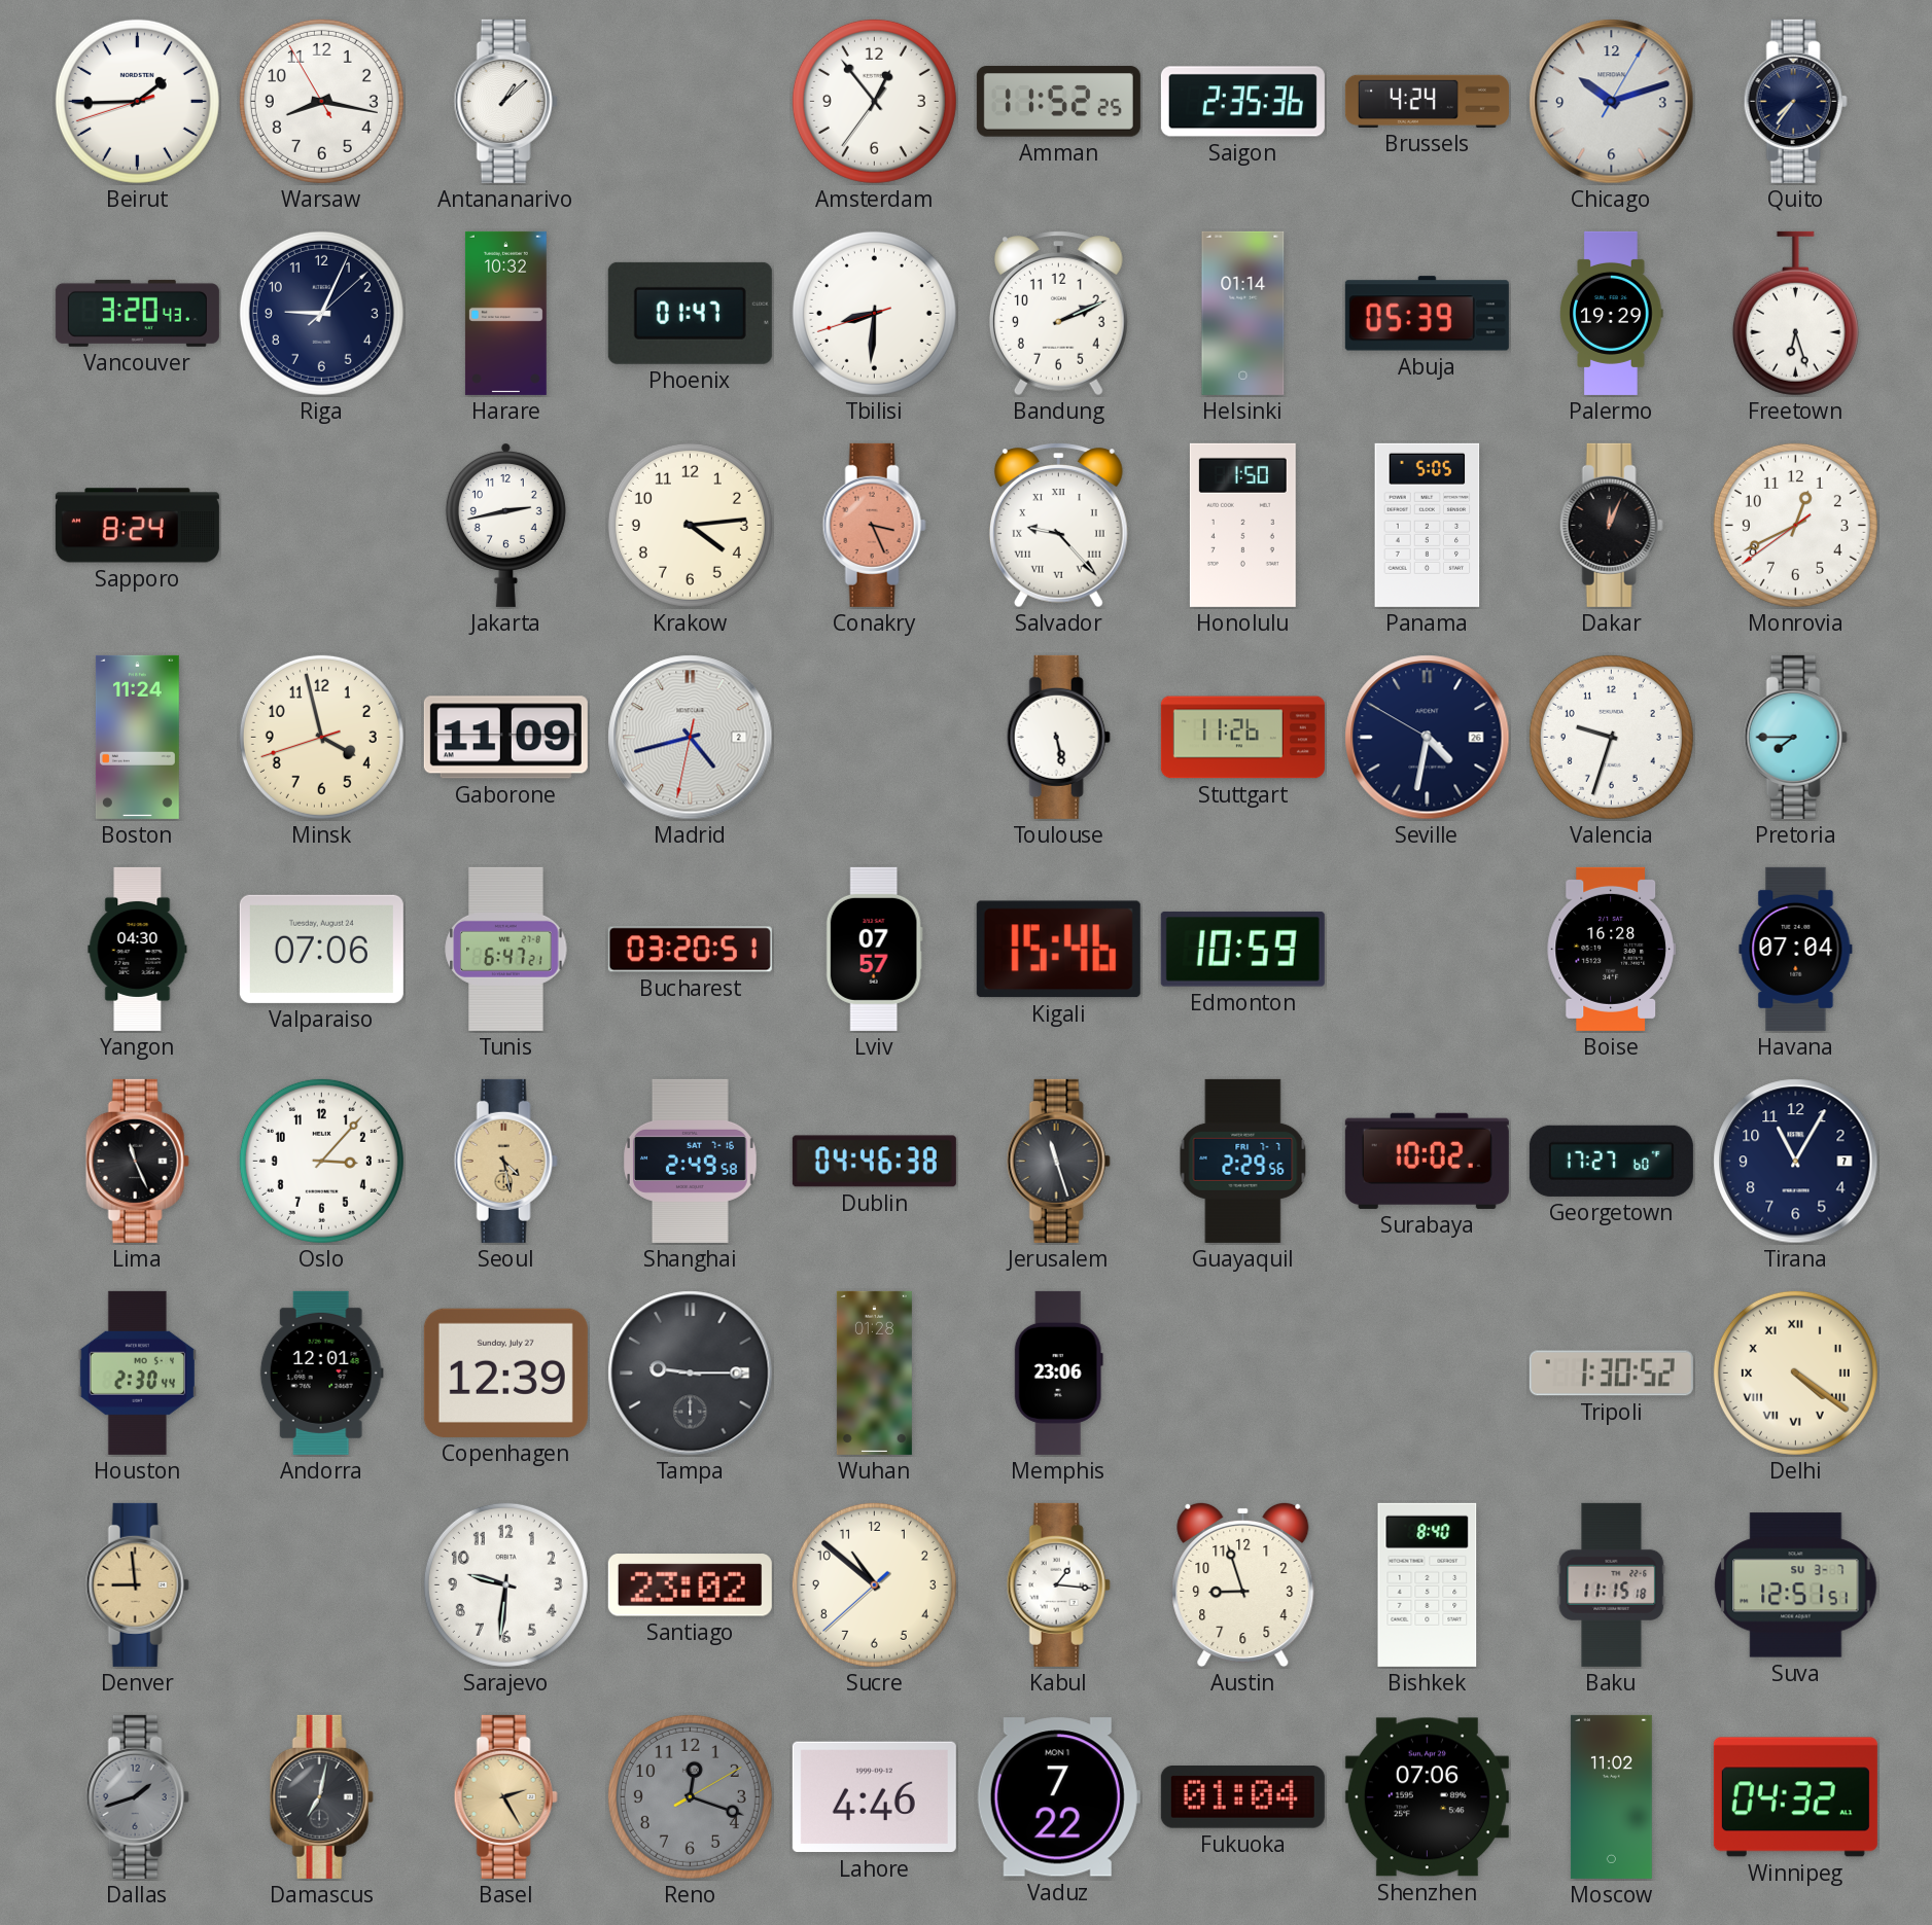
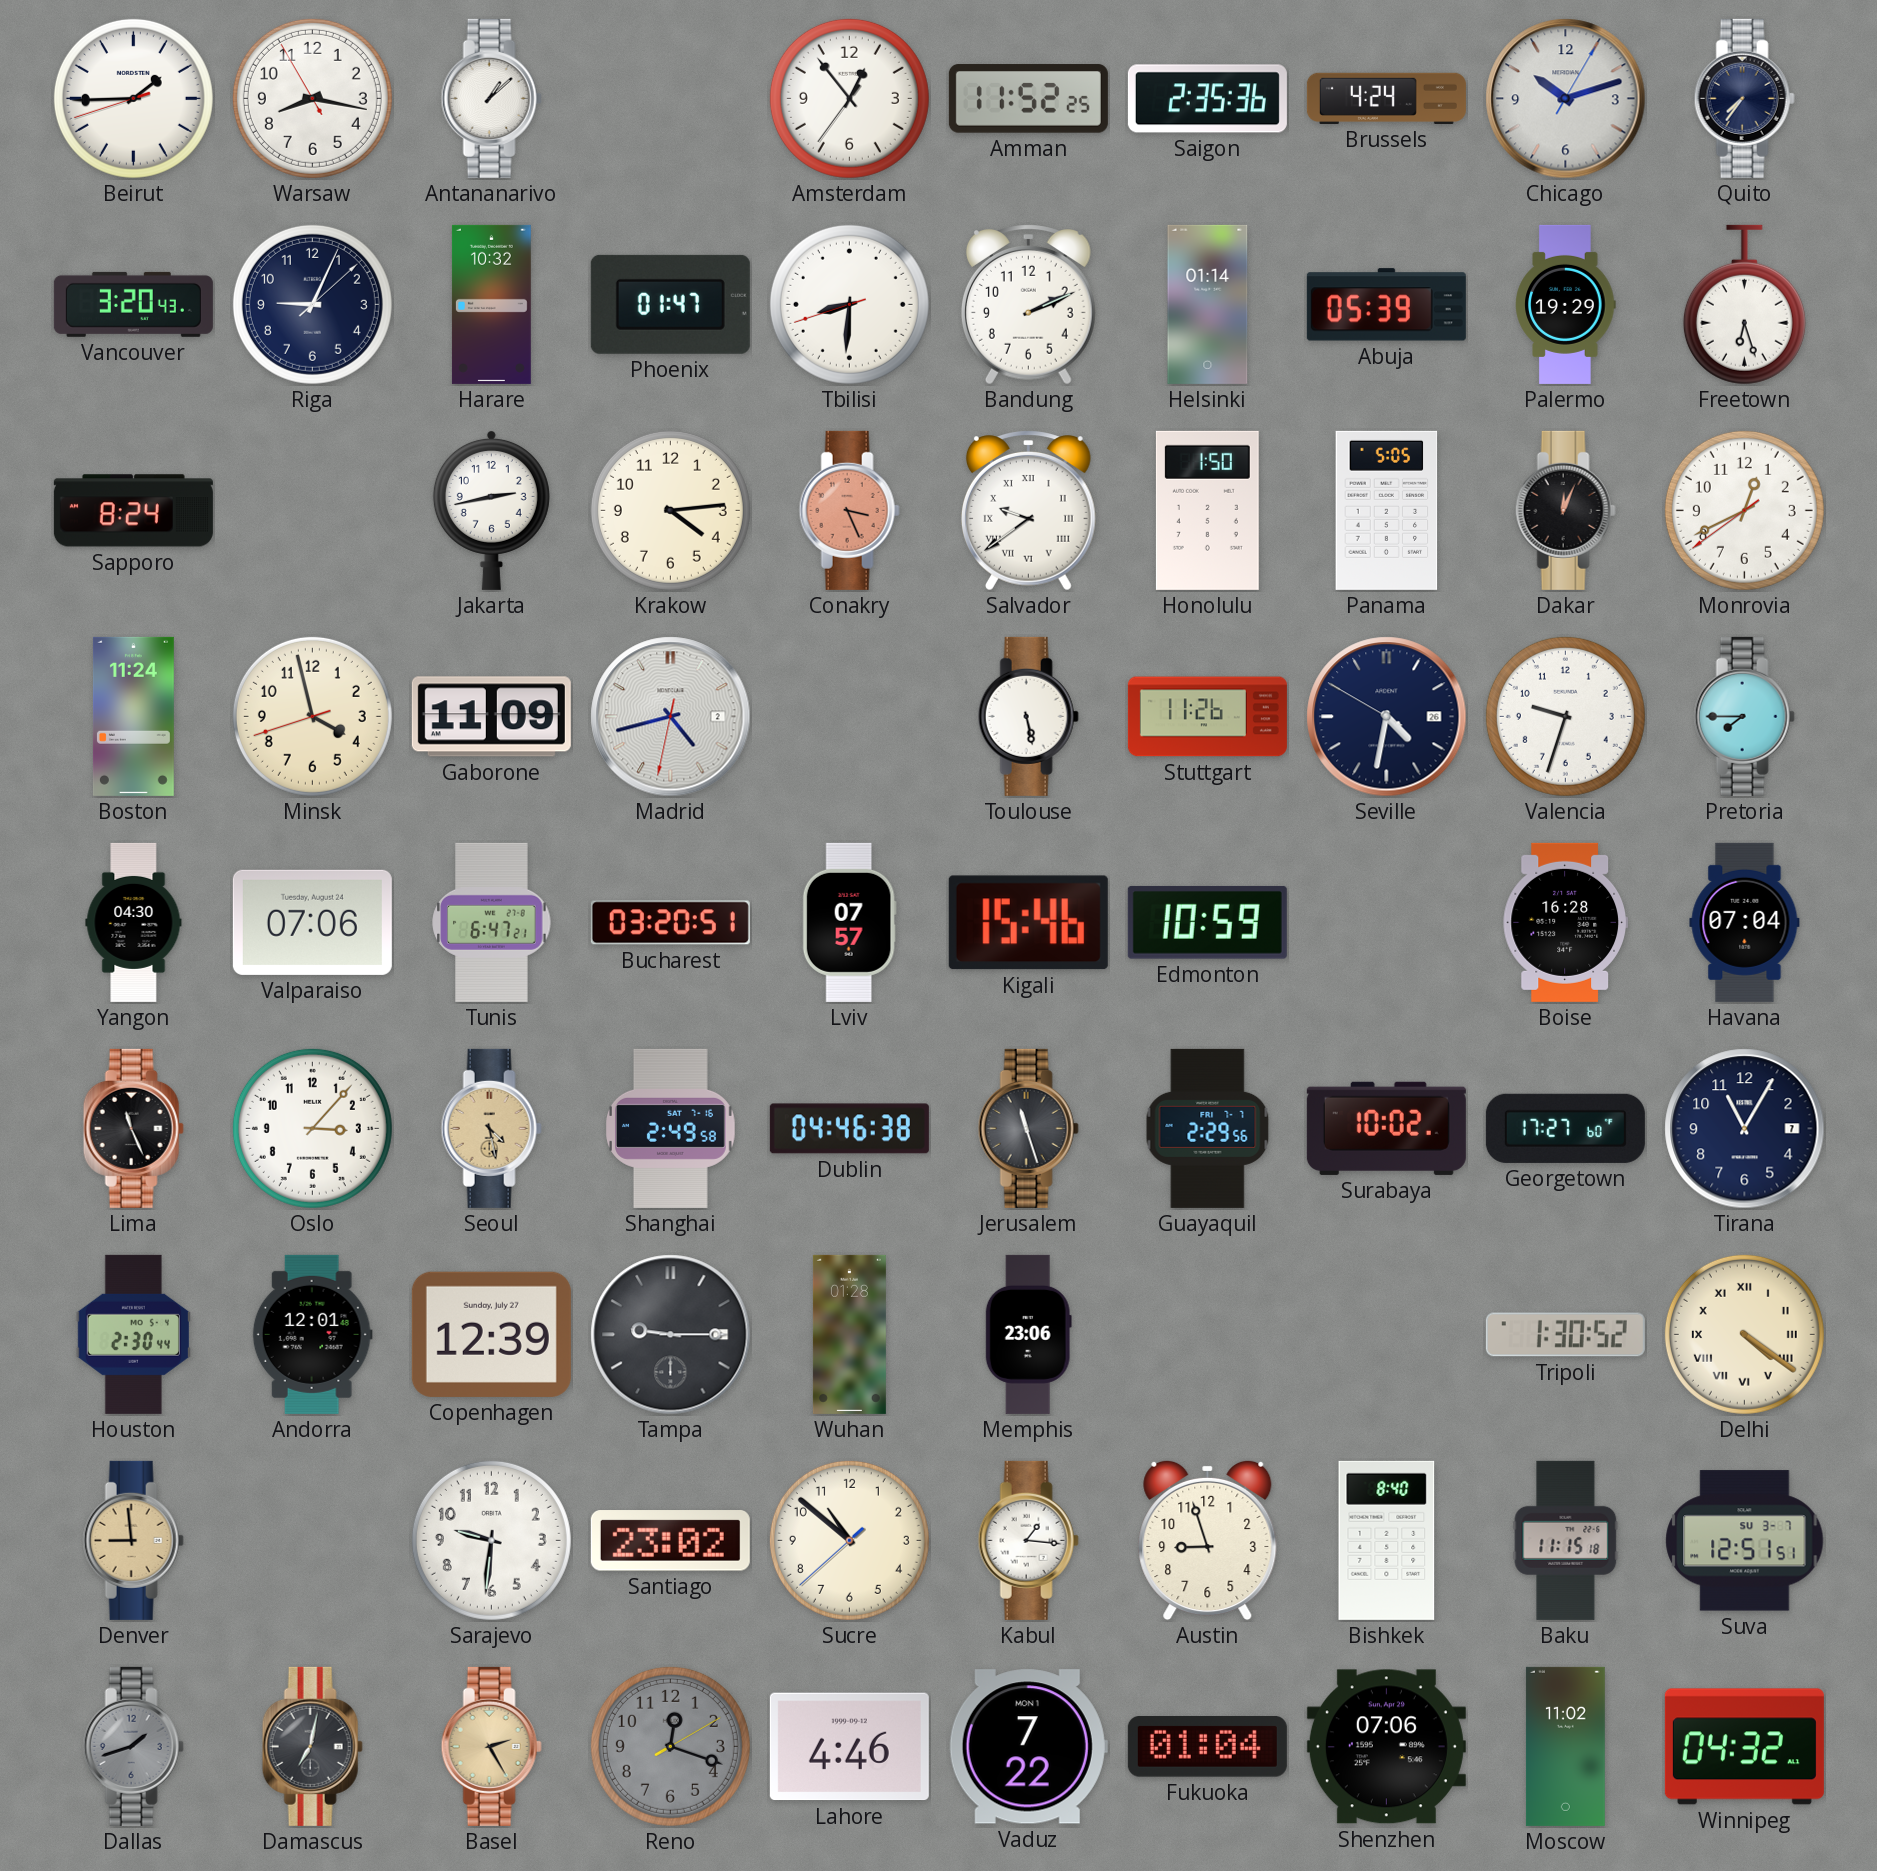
Salvador: 9:23 -> 9:39
